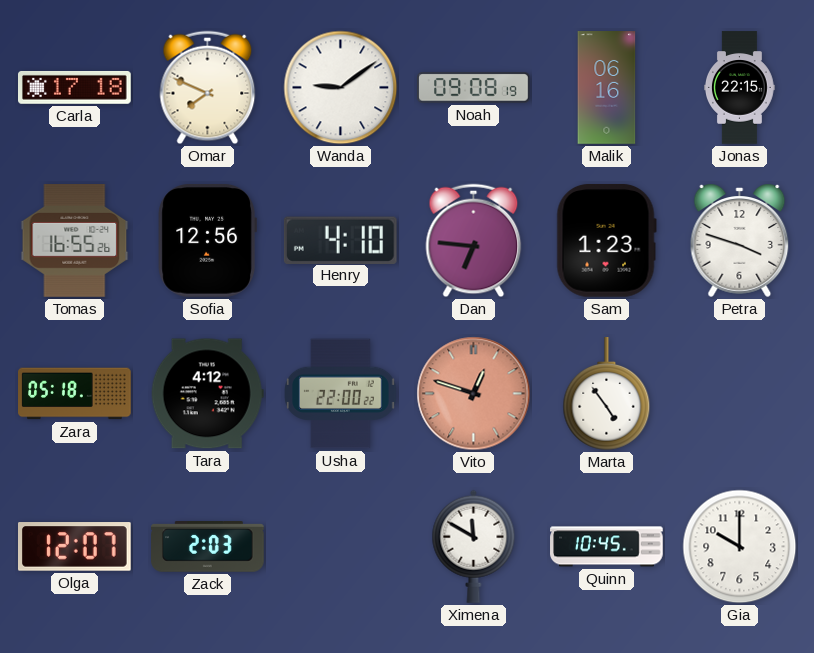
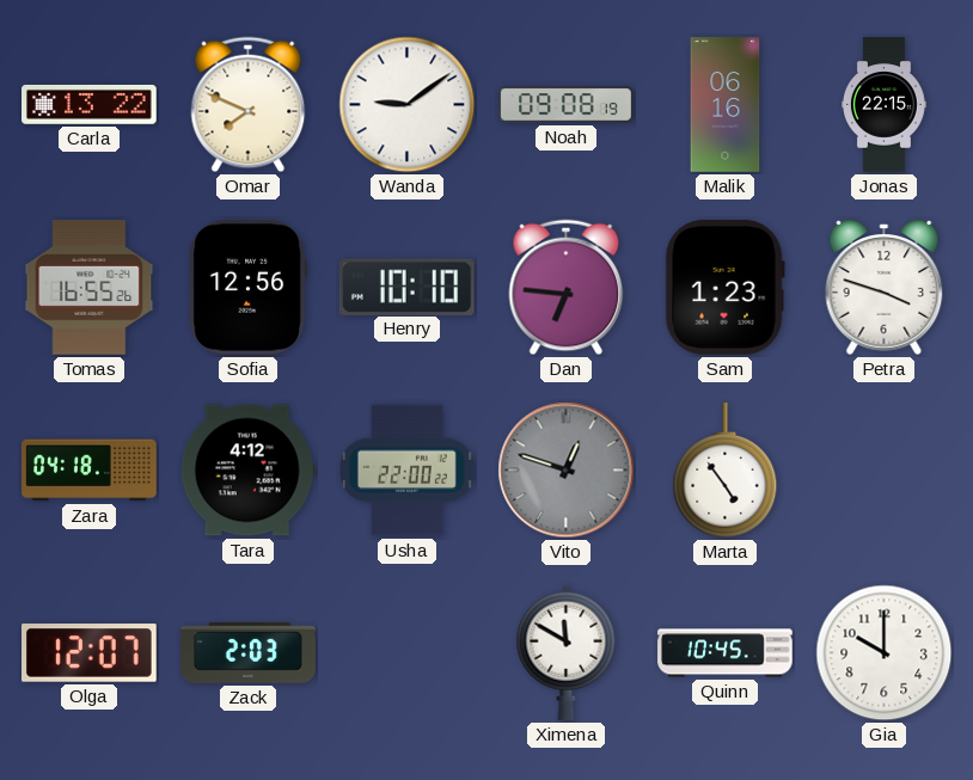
Carla: 17:18 -> 13:22
Henry: 4:10 -> 10:10
Zara: 05:18 -> 04:18
Vito dial: salmon -> grey
